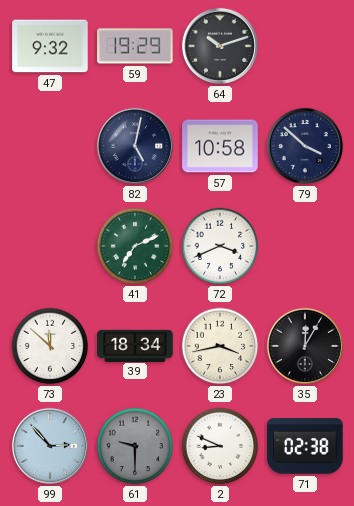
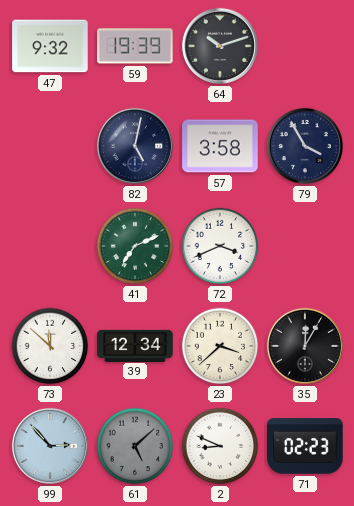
59: 19:29 -> 19:39
57: 10:58 -> 3:58
79: 3:52 -> 3:55
39: 18:34 -> 12:34
23: 3:43 -> 3:38
61: 9:30 -> 5:08
71: 02:38 -> 02:23
